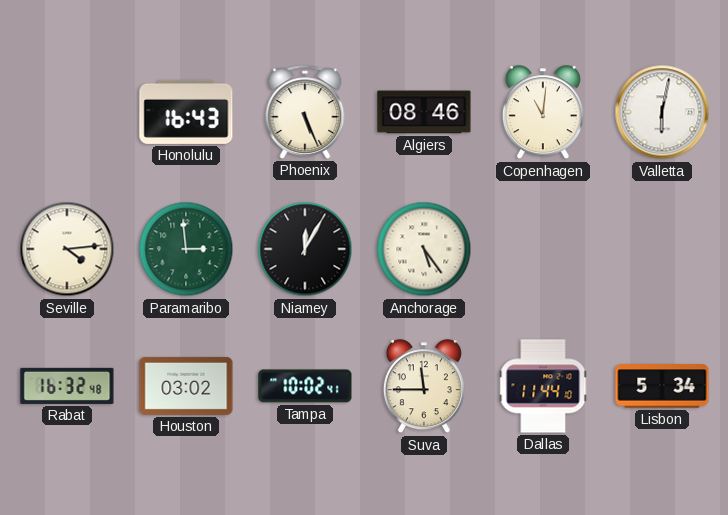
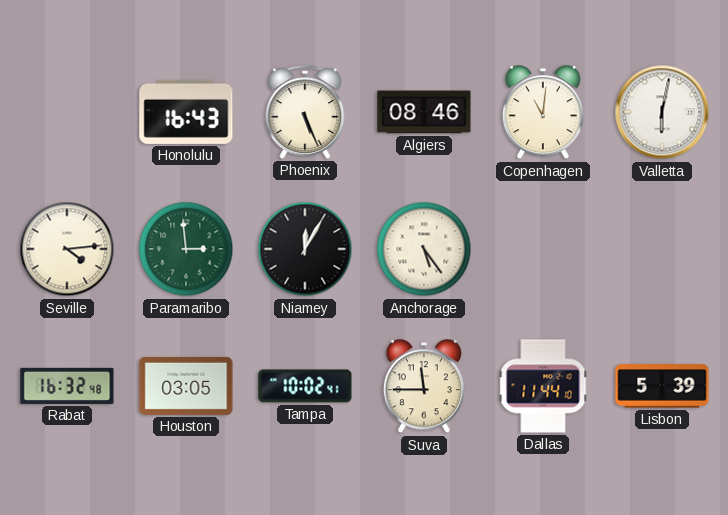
Houston: 03:02 -> 03:05
Lisbon: 5:34 -> 5:39
